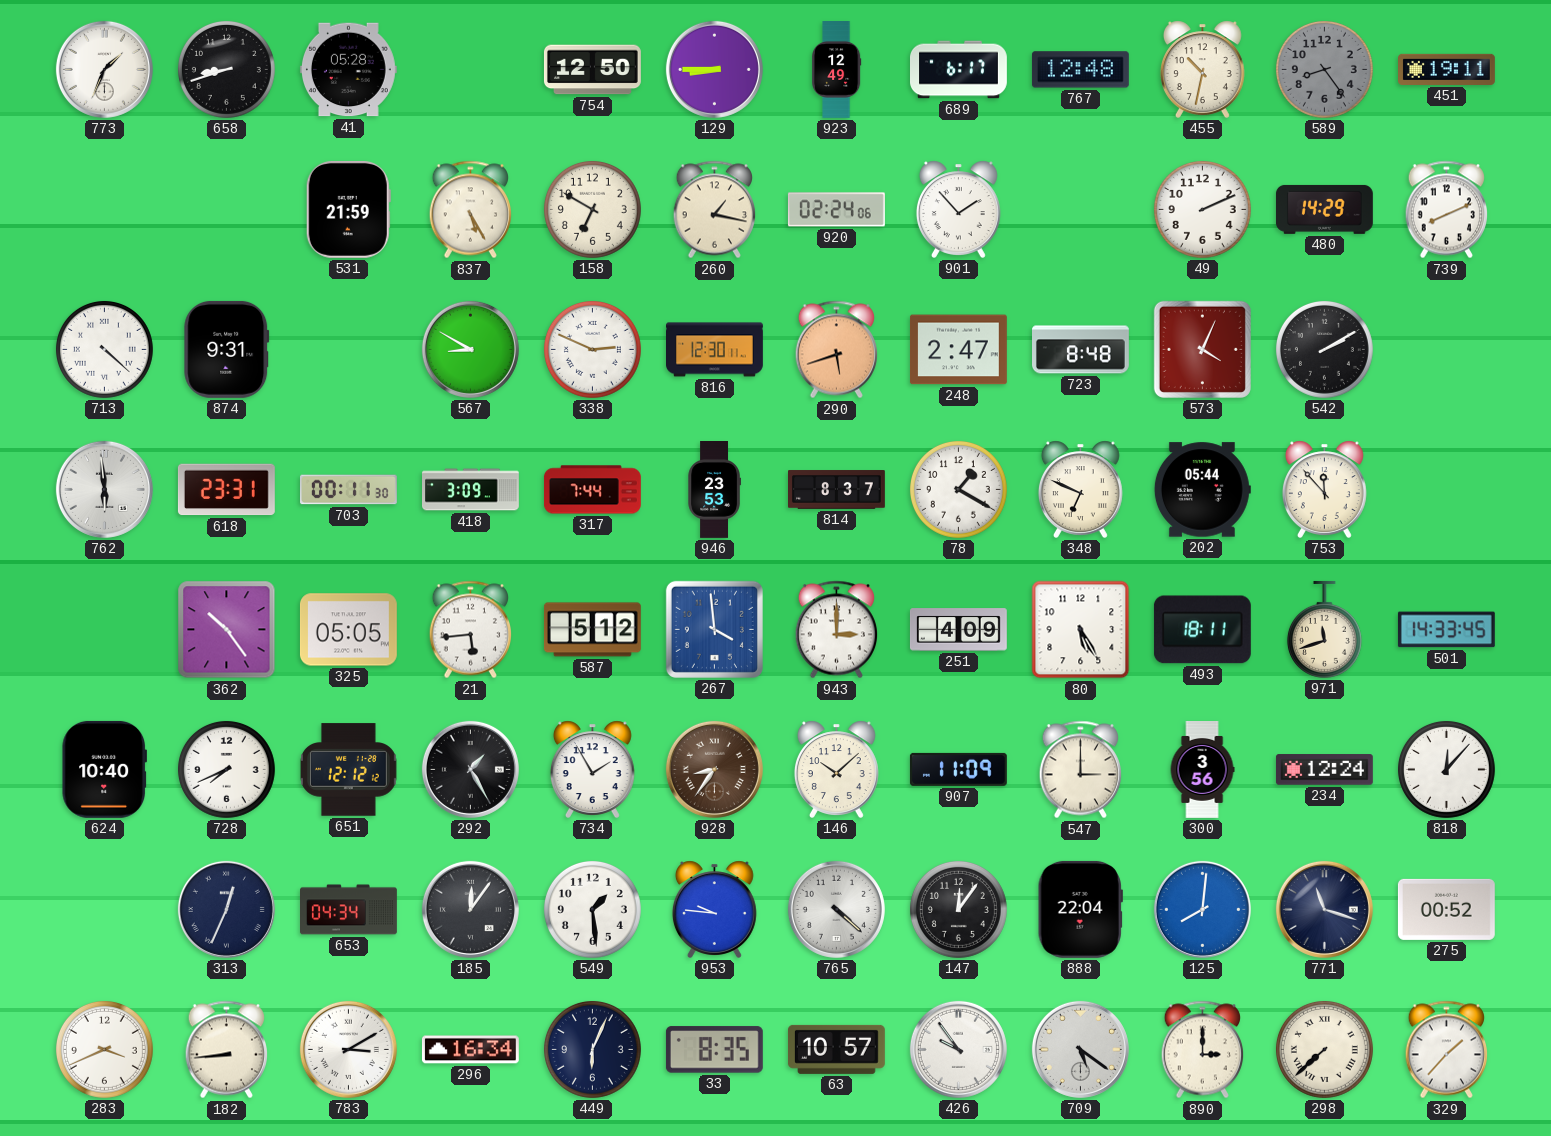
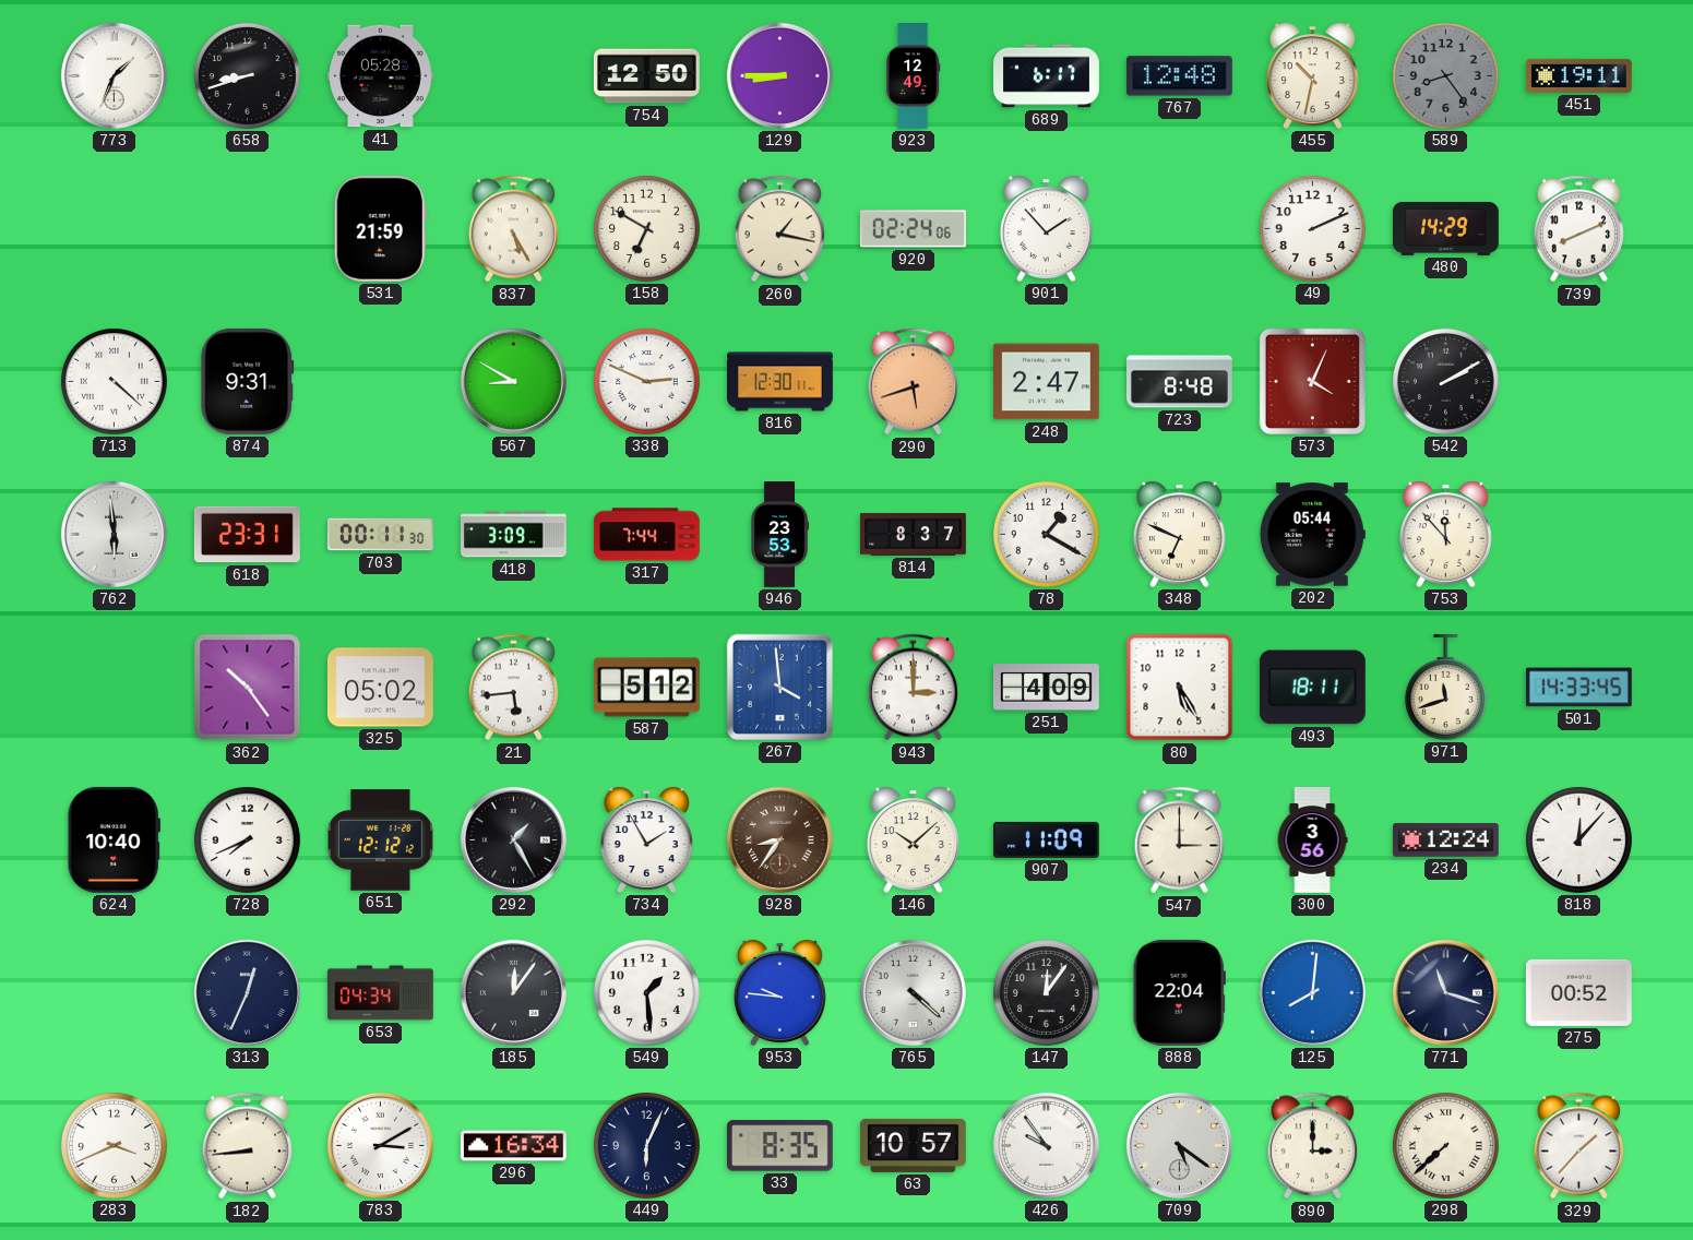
325: 05:05 -> 05:02
